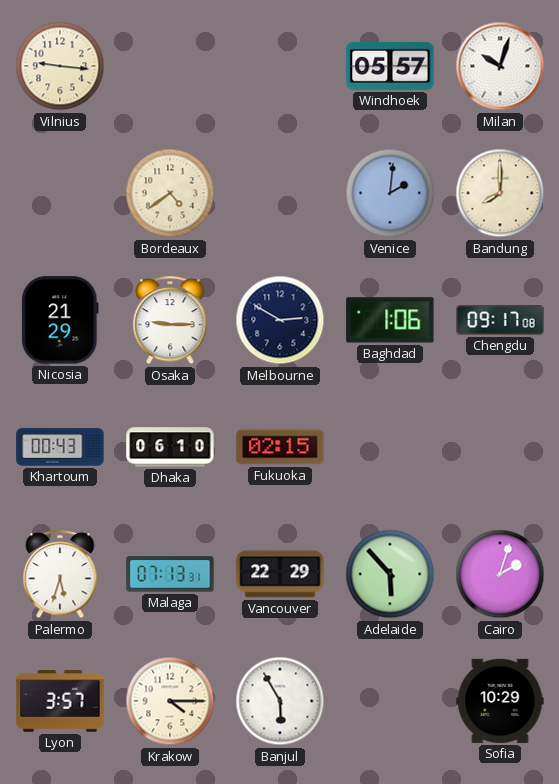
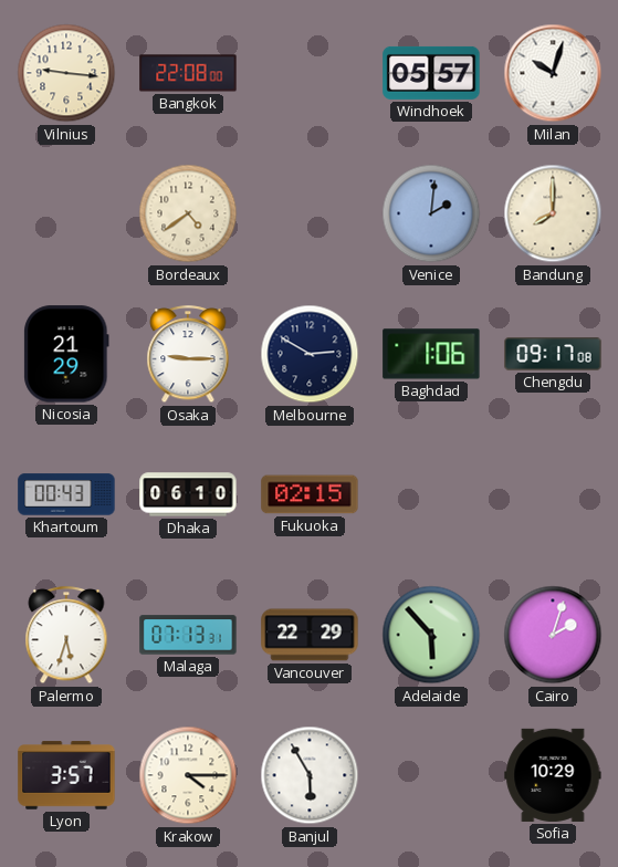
Bangkok: none -> 22:08
